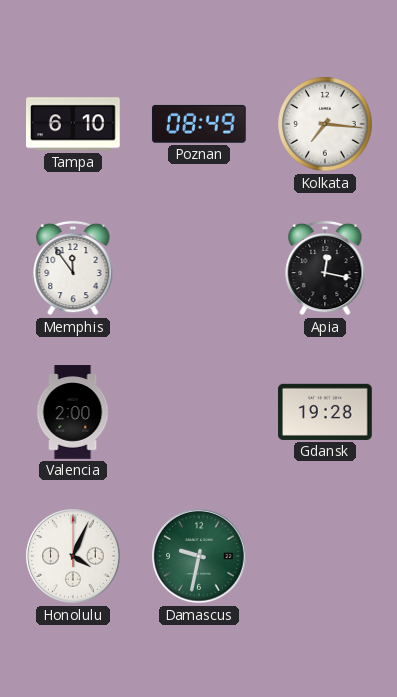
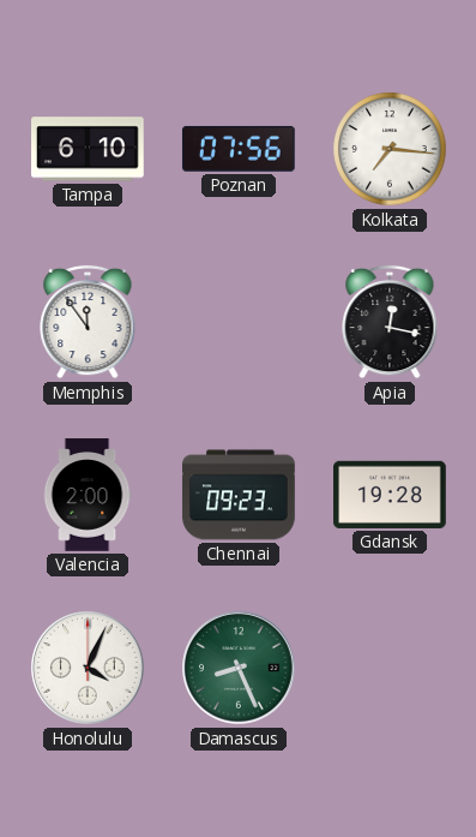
Poznan: 08:49 -> 07:56
Chennai: none -> 09:23
Damascus: 9:32 -> 8:26
